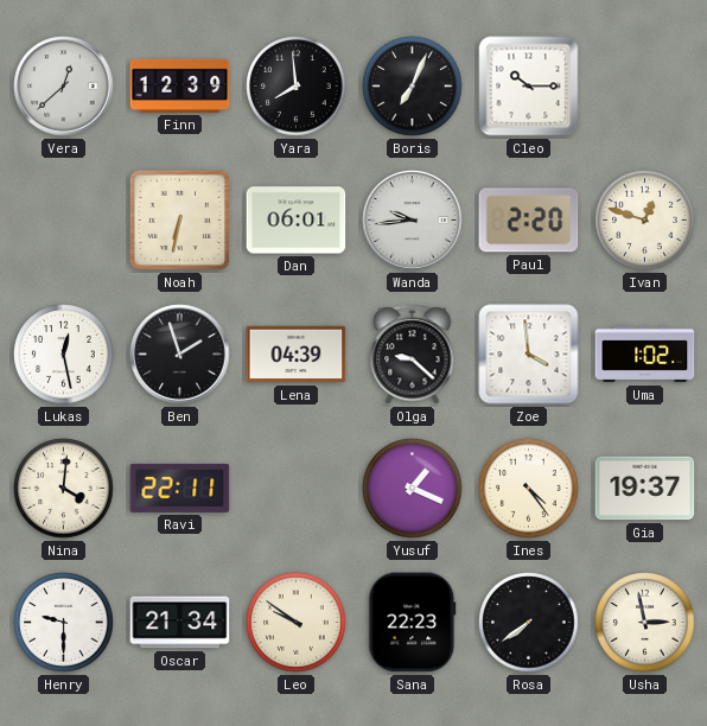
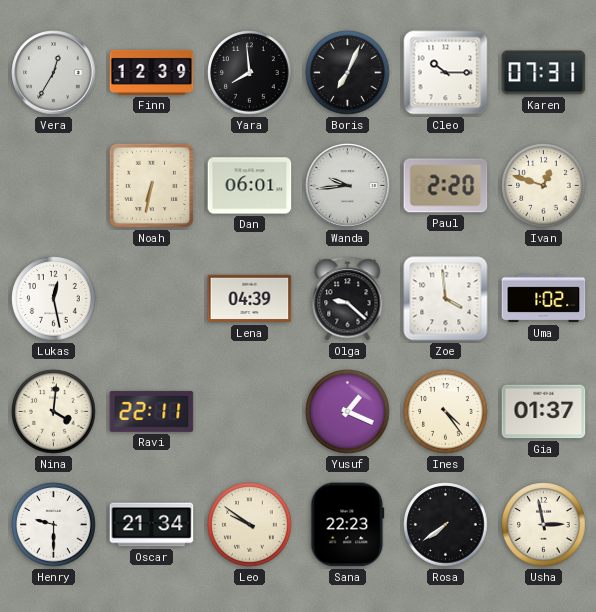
Vera: 12:38 -> 12:35
Karen: none -> 07:31
Ben: 1:57 -> none
Gia: 19:37 -> 01:37
